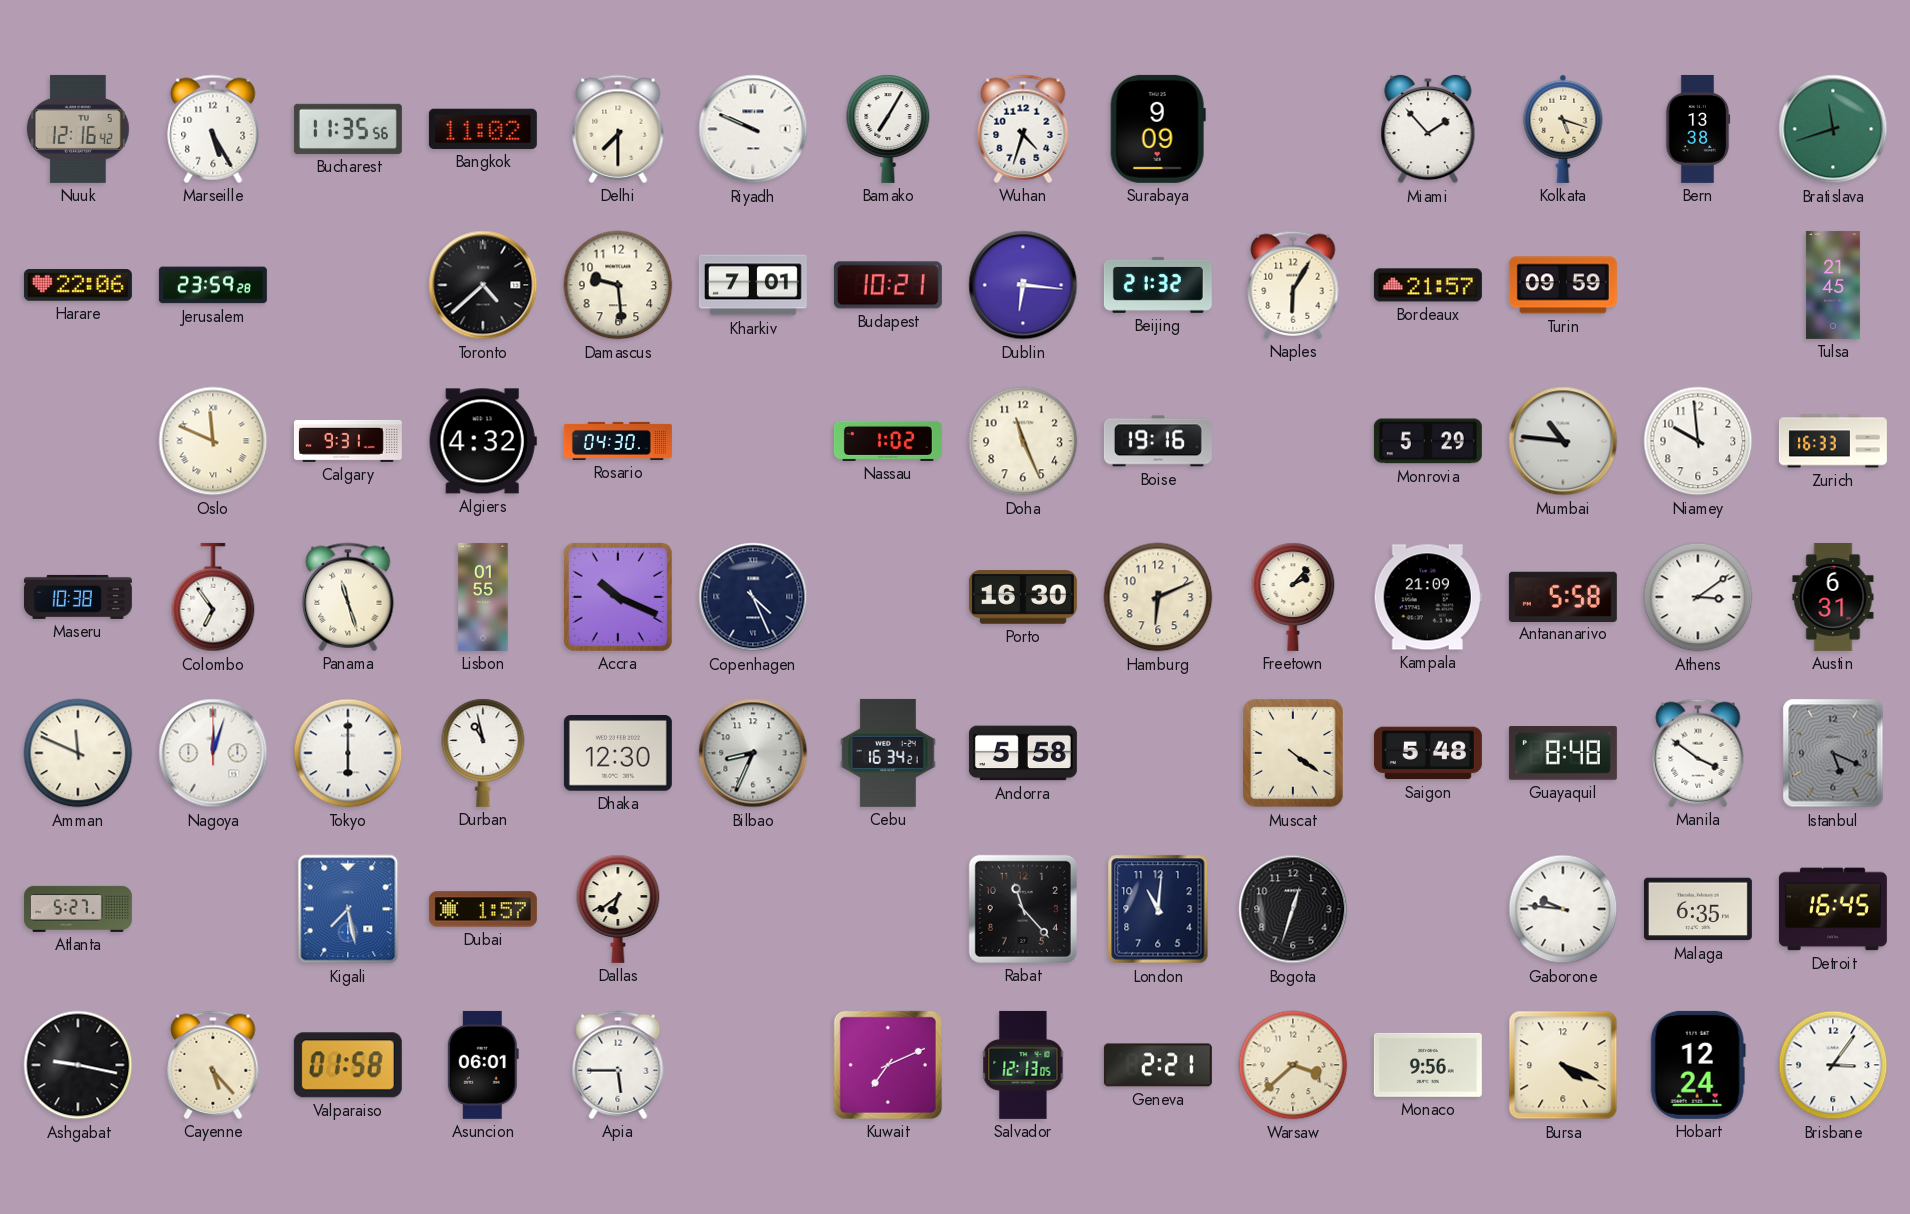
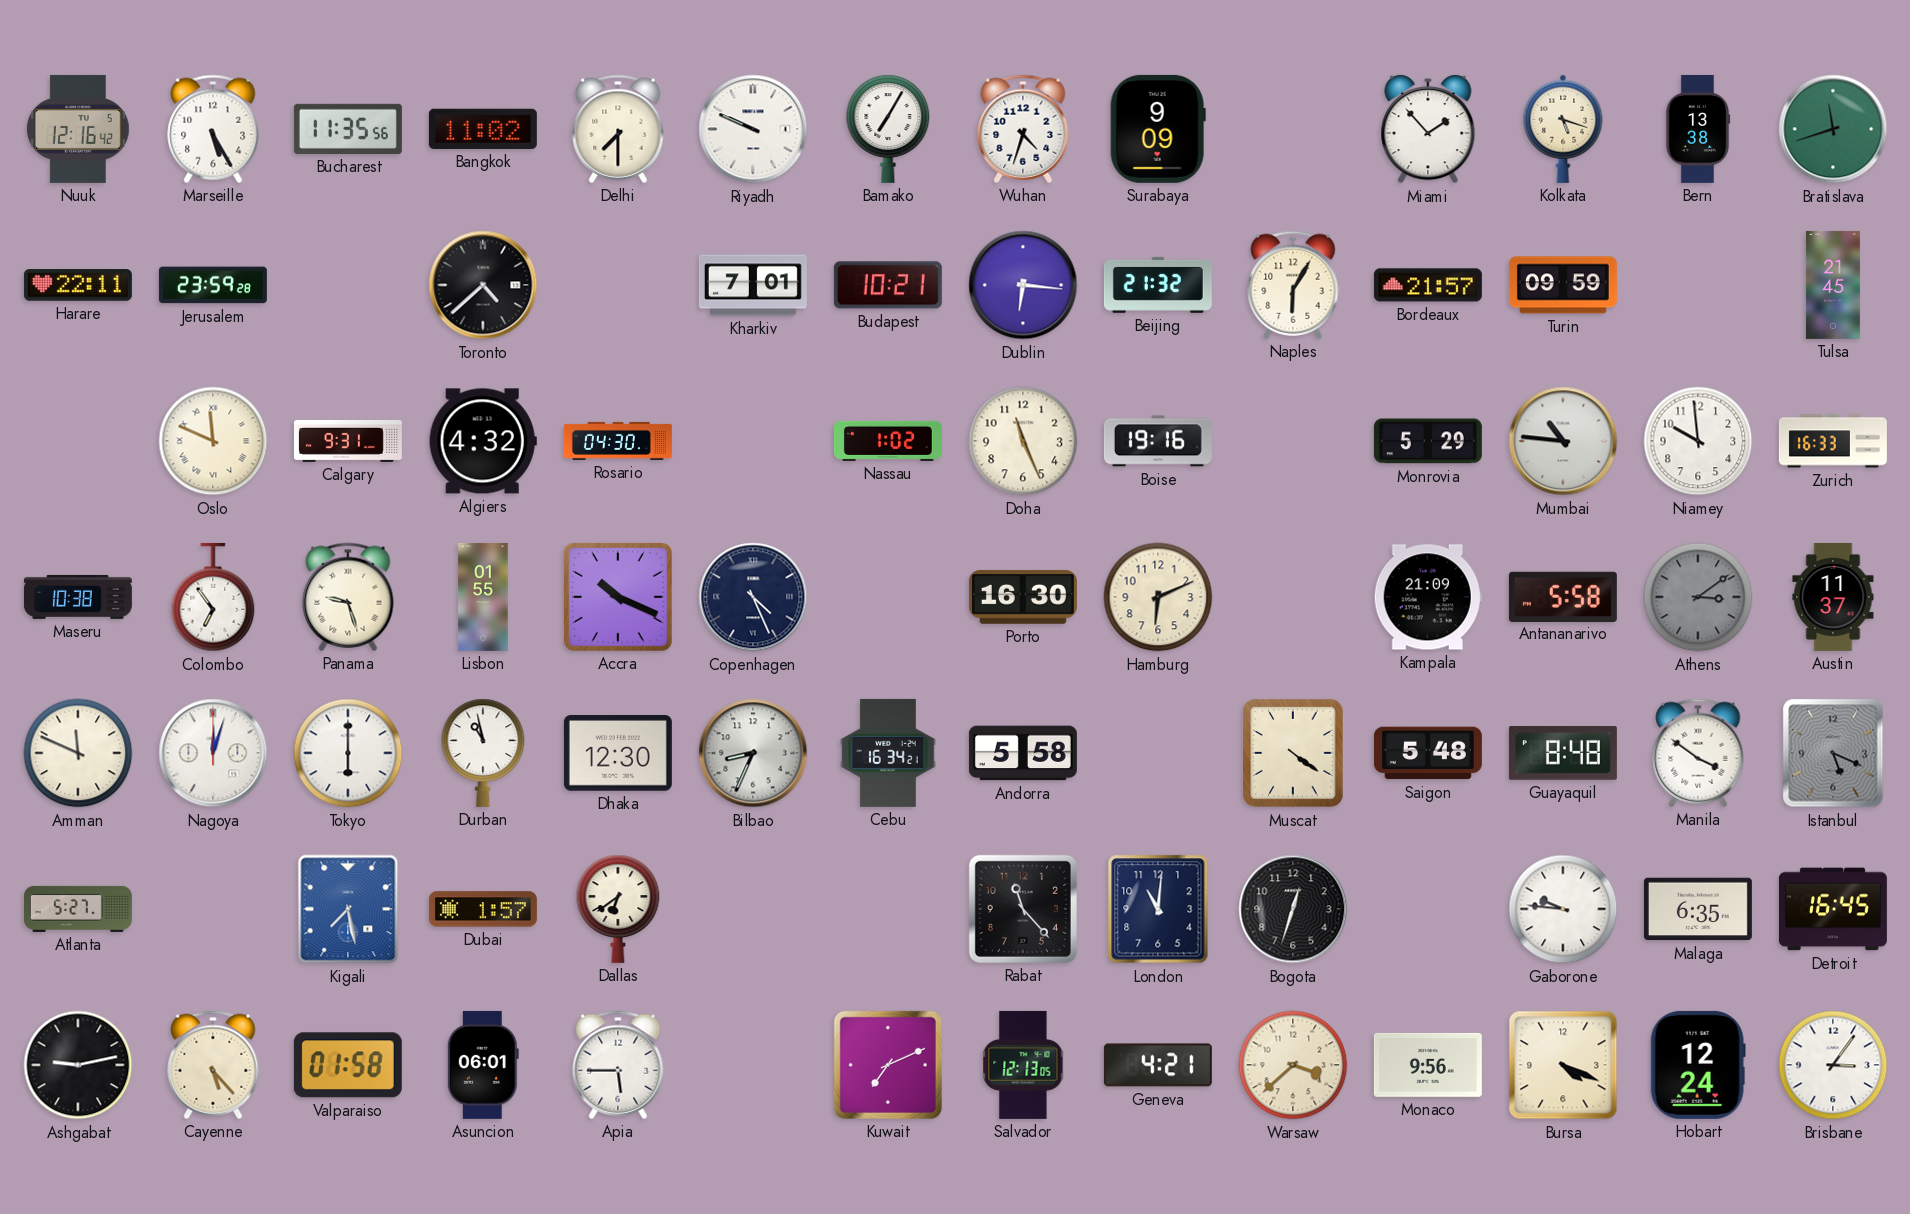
Harare: 22:06 -> 22:11
Damascus: 9:29 -> none
Panama: 11:27 -> 9:27
Freetown: 2:07 -> none
Athens dial: white -> grey
Austin: 6:31 -> 11:37
Ashgabat: 9:17 -> 9:13
Geneva: 2:21 -> 4:21
